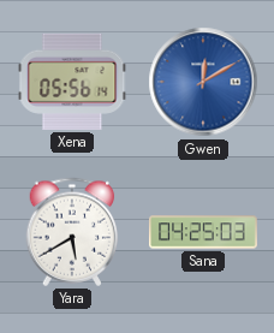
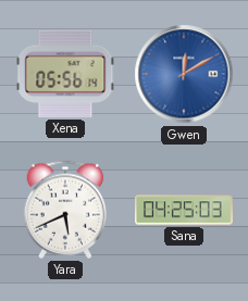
Yara: 5:40 -> 5:41
